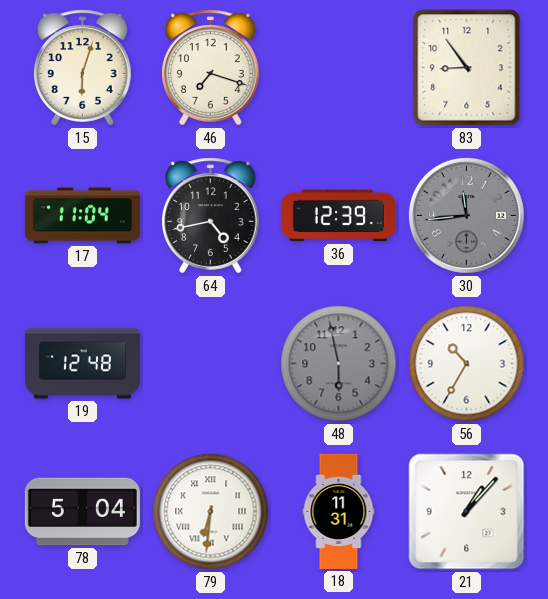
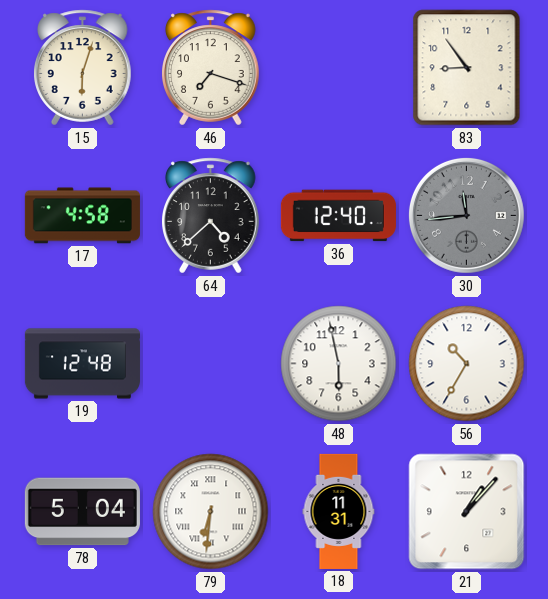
17: 11:04 -> 4:58
64: 4:43 -> 4:38
36: 12:39 -> 12:40
48 dial: grey -> white
